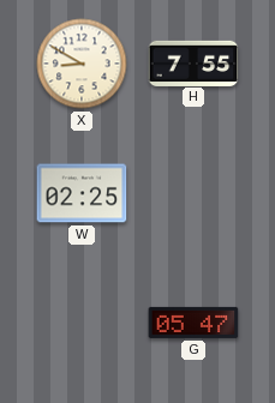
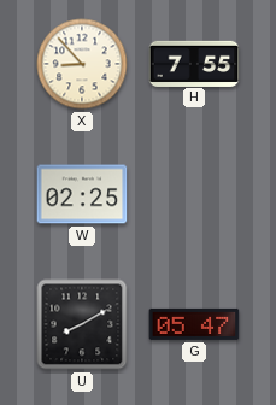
X: 8:50 -> 8:53
U: none -> 8:10
